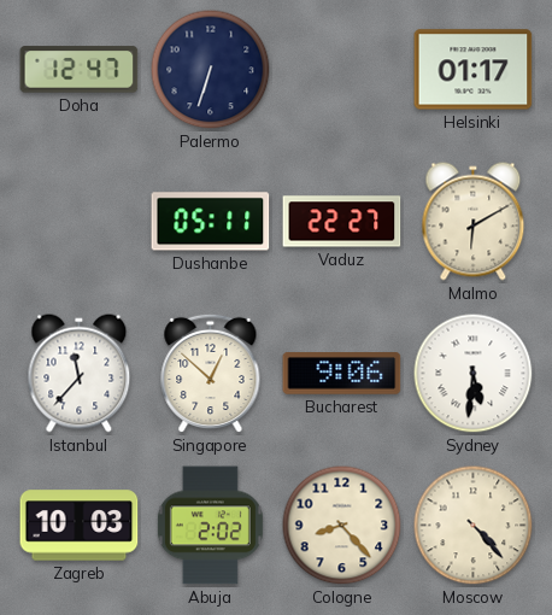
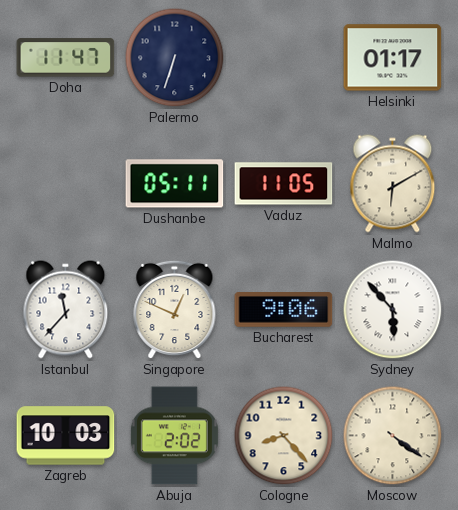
Doha: 12:47 -> 11:47
Vaduz: 22:27 -> 11:05
Singapore: 12:52 -> 12:49
Sydney: 5:31 -> 5:53
Moscow: 4:23 -> 4:21
